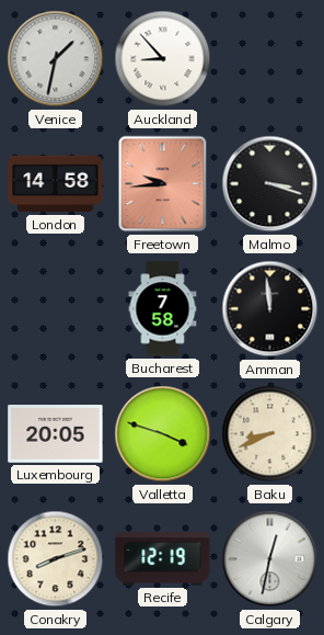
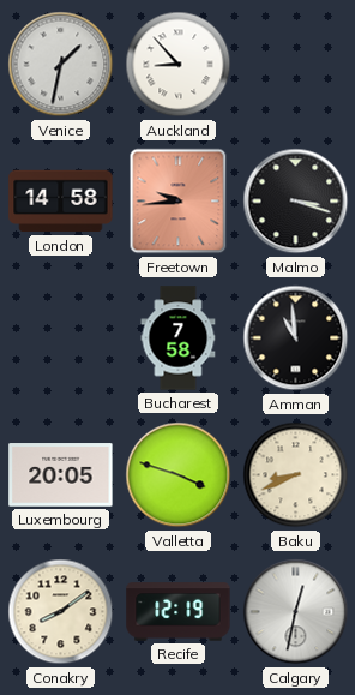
Amman: 11:59 -> 10:59
Conakry: 8:12 -> 8:09
